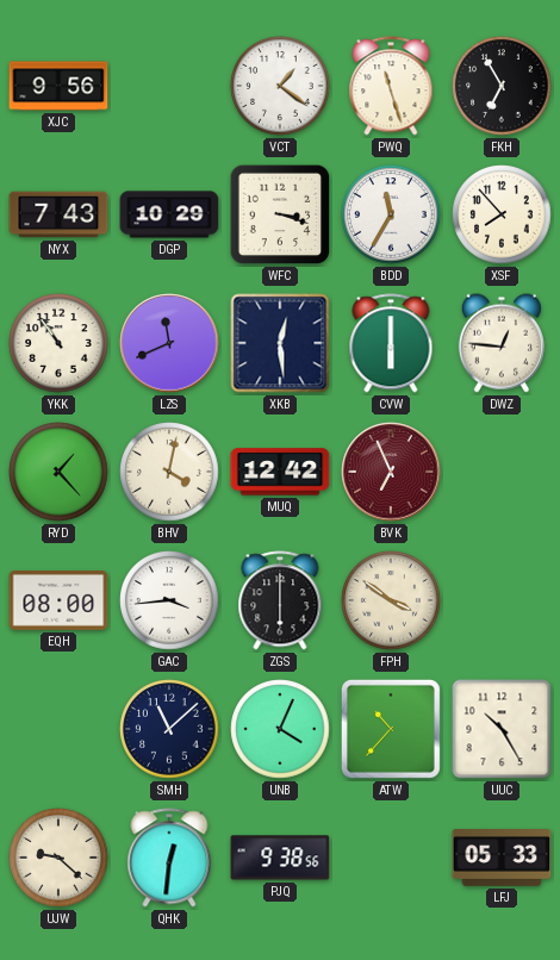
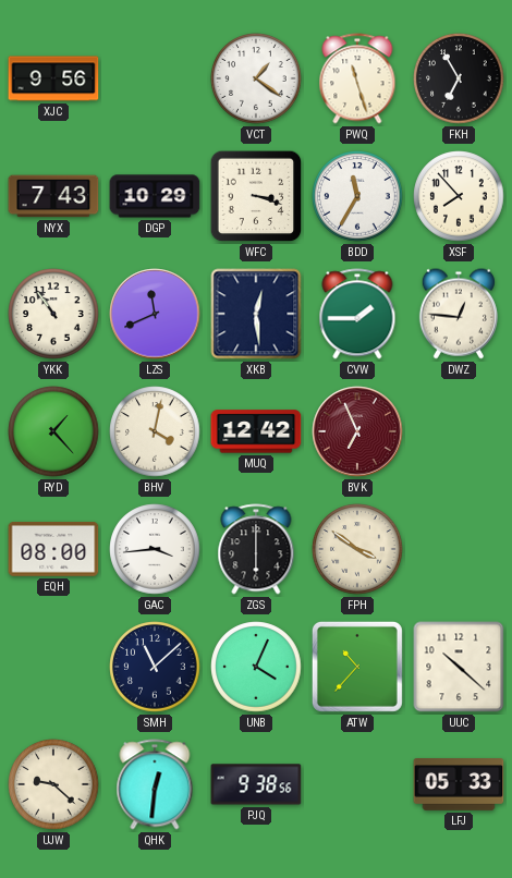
CVW: 6:00 -> 1:45
UUC: 10:25 -> 10:22
